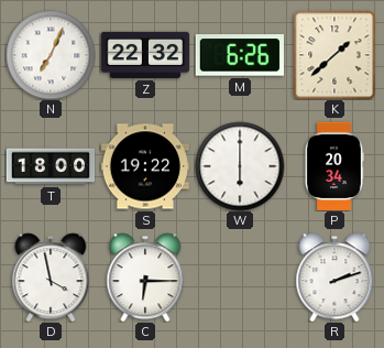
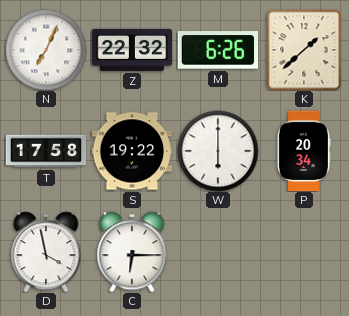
T: 18:00 -> 17:58
R: 2:12 -> none
